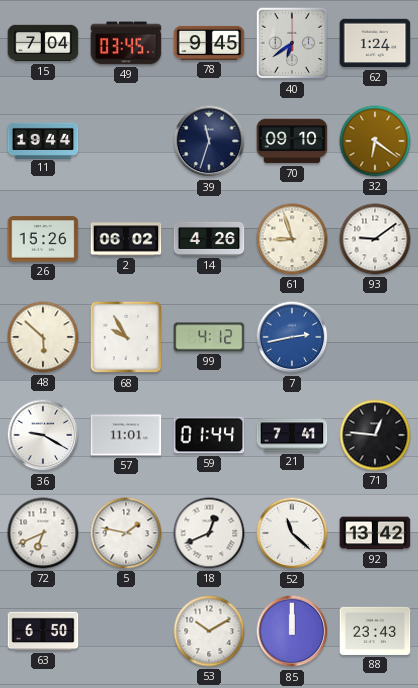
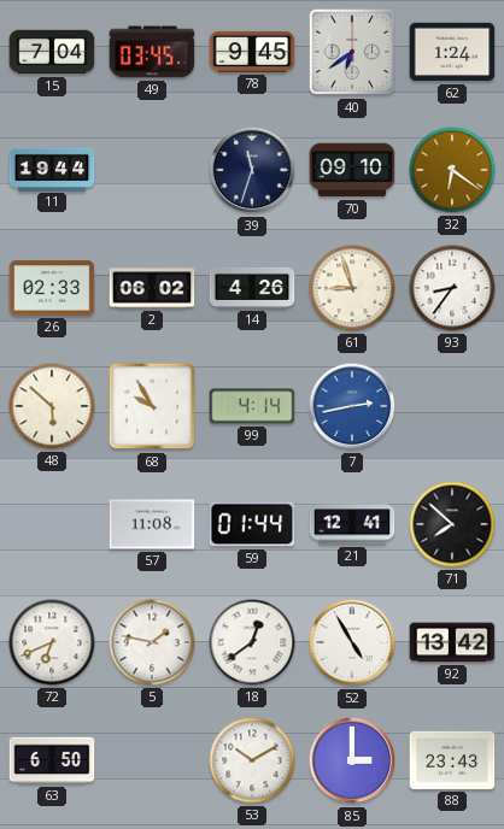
26: 15:26 -> 02:33
93: 9:09 -> 8:36
99: 4:12 -> 4:14
36: 9:20 -> none
57: 11:01 -> 11:08
21: 7:41 -> 12:41
71: 12:46 -> 7:52
18: 12:41 -> 12:39
52: 11:22 -> 4:55
85: 12:00 -> 3:00
